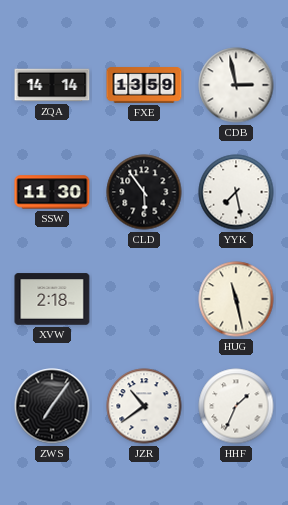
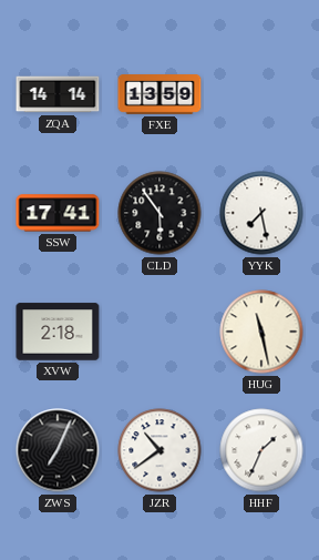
CDB: 2:58 -> none
SSW: 11:30 -> 17:41
ZWS: 7:06 -> 7:04
